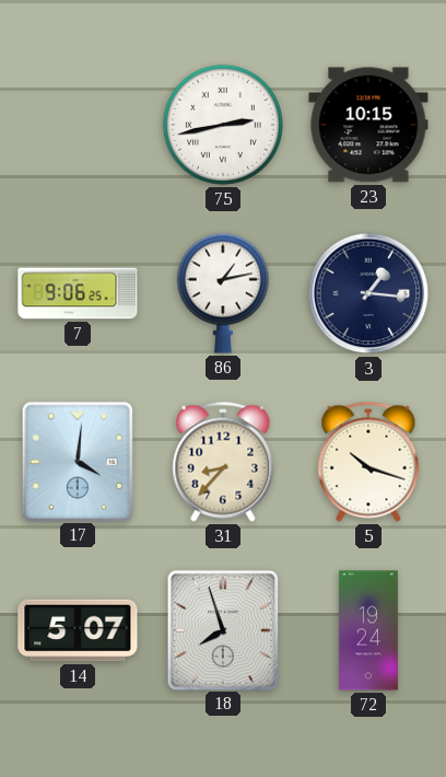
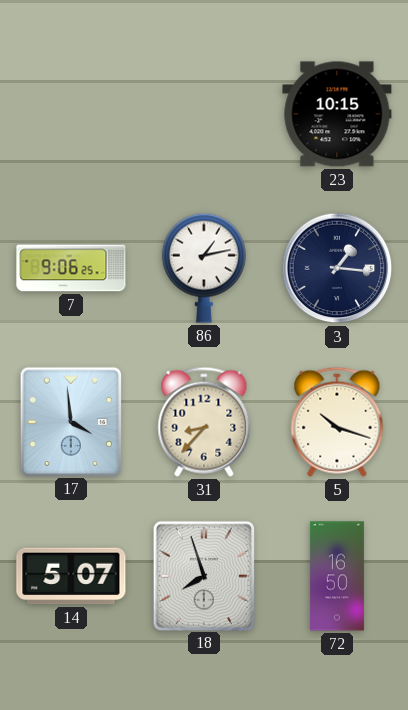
75: 2:43 -> none
17: 4:01 -> 3:59
72: 19:24 -> 16:50
